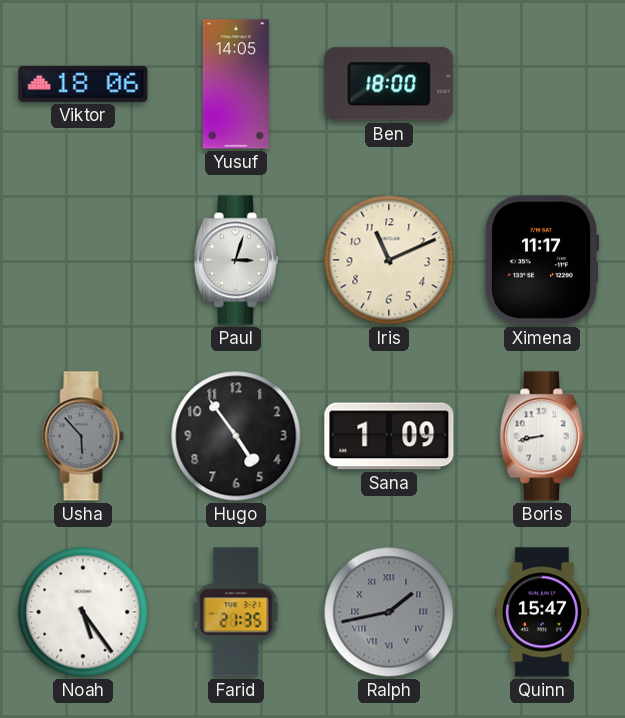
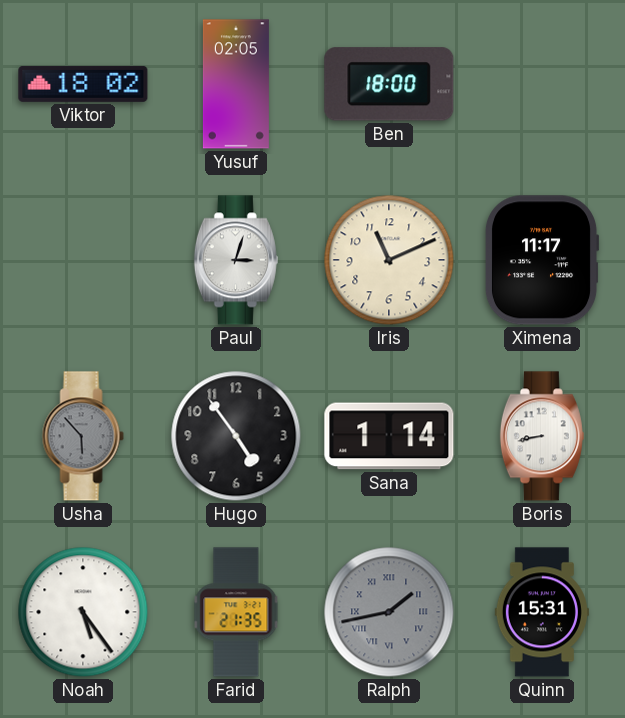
Viktor: 18:06 -> 18:02
Yusuf: 14:05 -> 02:05
Sana: 1:09 -> 1:14
Quinn: 15:47 -> 15:31
